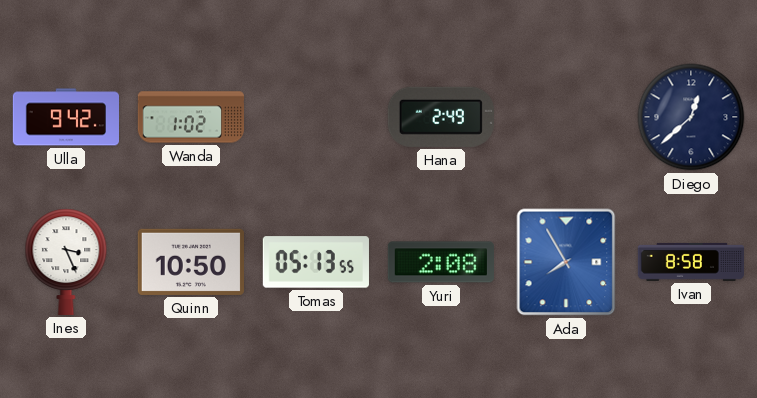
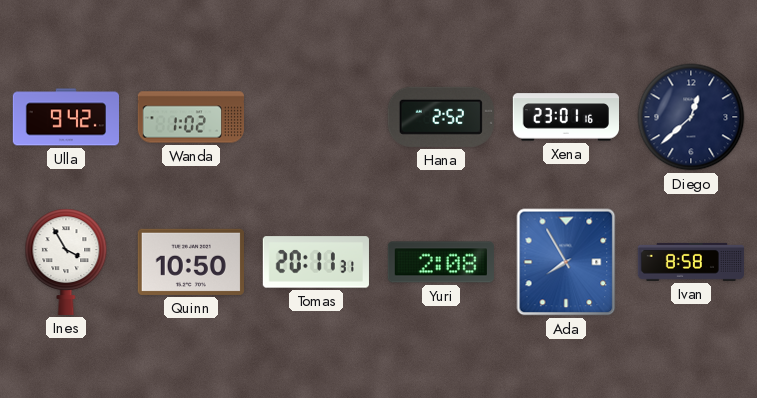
Hana: 2:49 -> 2:52
Xena: none -> 23:01
Ines: 3:26 -> 3:55
Tomas: 05:13 -> 20:11
